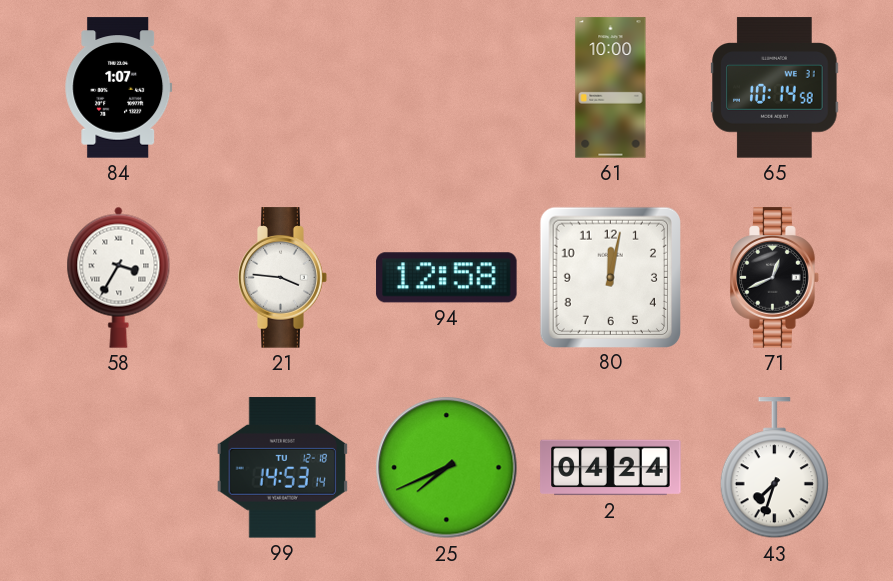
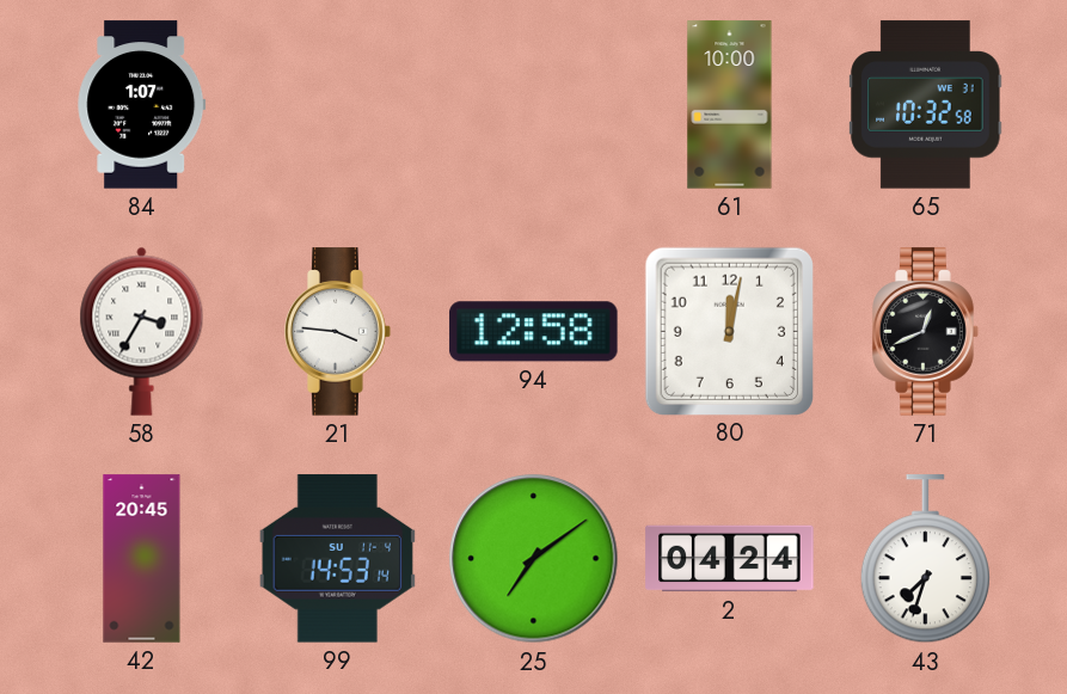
65: 10:14 -> 10:32
42: none -> 20:45
99 date: TU 12-18 -> SU 11-4
25: 7:41 -> 7:09
